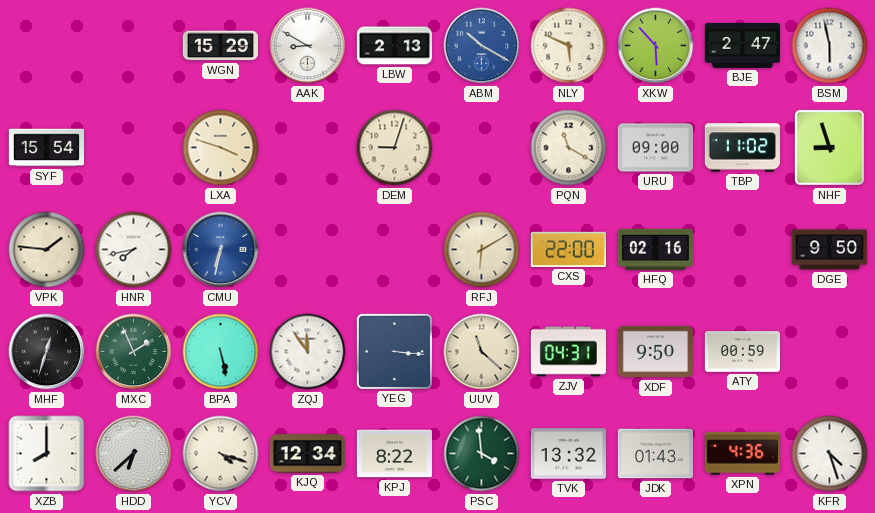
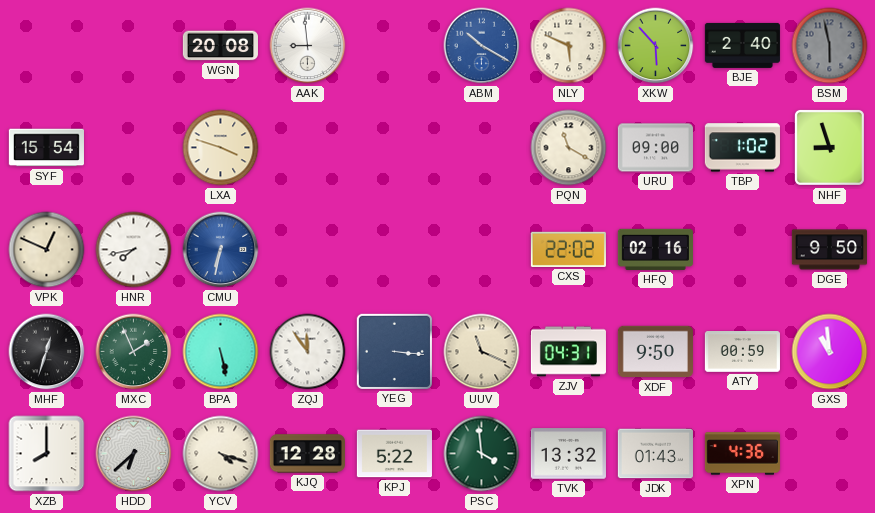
WGN: 15:29 -> 20:08
AAK: 8:50 -> 8:59
LBW: 2:13 -> none
BJE: 2:47 -> 2:40
BSM dial: white -> grey
DEM: 9:03 -> none
TBP: 11:02 -> 1:02
VPK: 1:46 -> 12:49
RFJ: 6:10 -> none
CXS: 22:00 -> 22:02
UUV: 11:22 -> 11:19
GXS: none -> 10:59
KJQ: 12:34 -> 12:28
KPJ: 8:22 -> 5:22
KFR: 4:27 -> none
